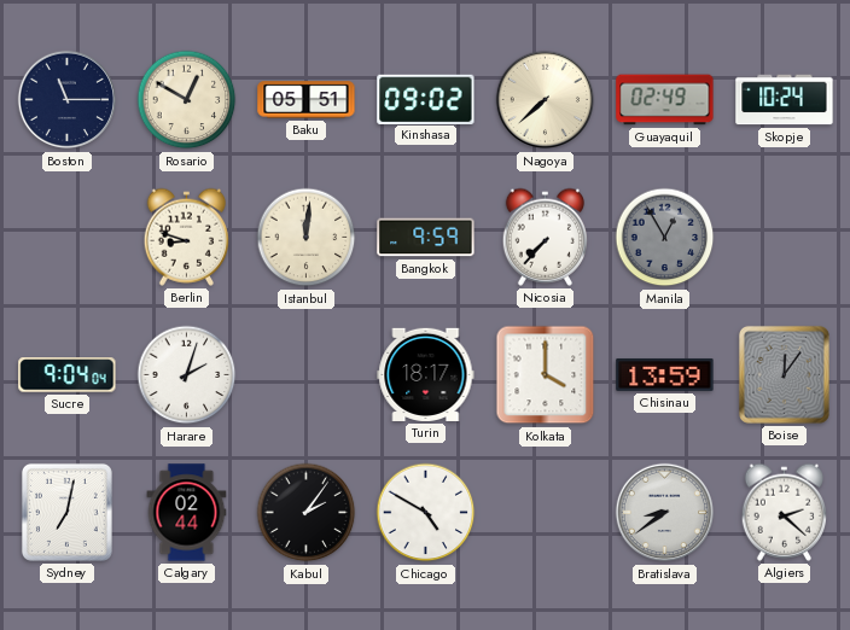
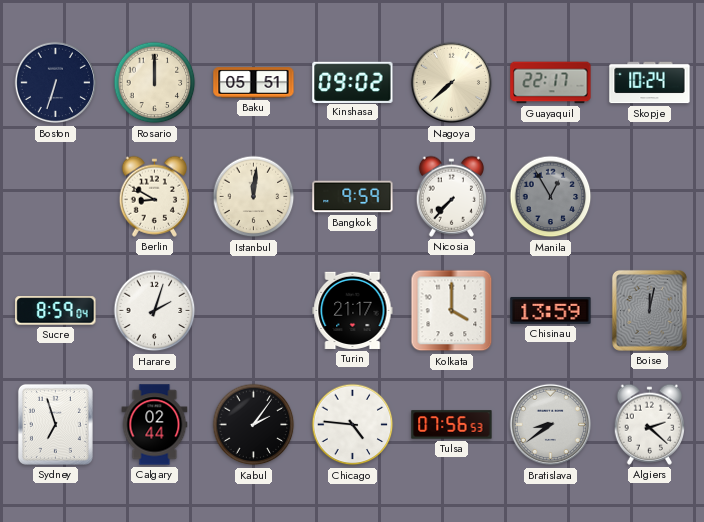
Boston: 11:15 -> 6:33
Rosario: 12:50 -> 12:00
Guayaquil: 02:49 -> 22:17
Berlin: 8:48 -> 8:50
Sucre: 9:04 -> 8:59
Turin: 18:17 -> 21:17
Boise: 12:06 -> 12:02
Sydney: 7:02 -> 6:57
Chicago: 4:50 -> 4:46
Tulsa: none -> 07:56
